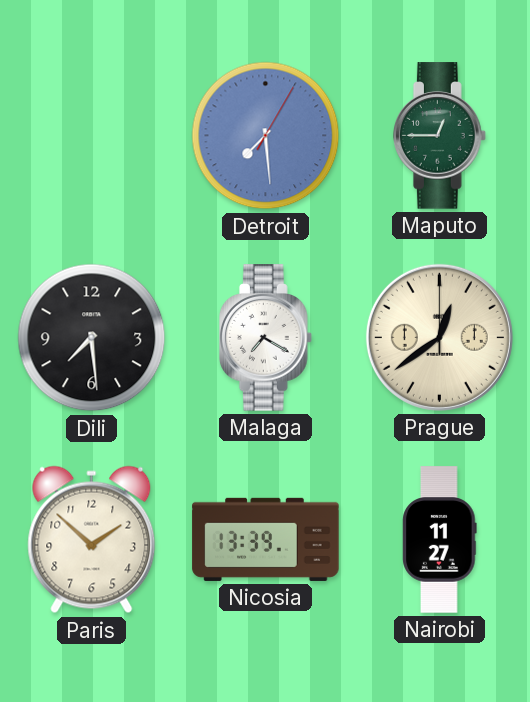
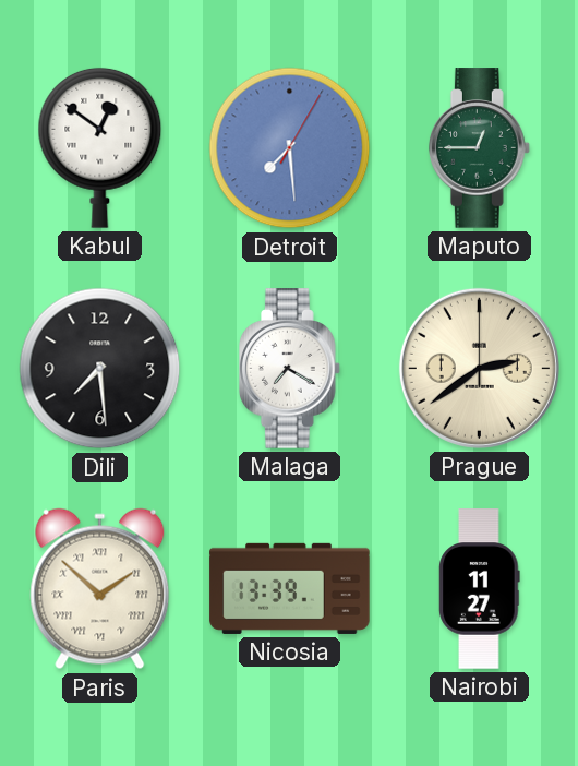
Kabul: none -> 12:51
Prague: 12:39 -> 2:39
Paris numerals: Arabic -> Roman
